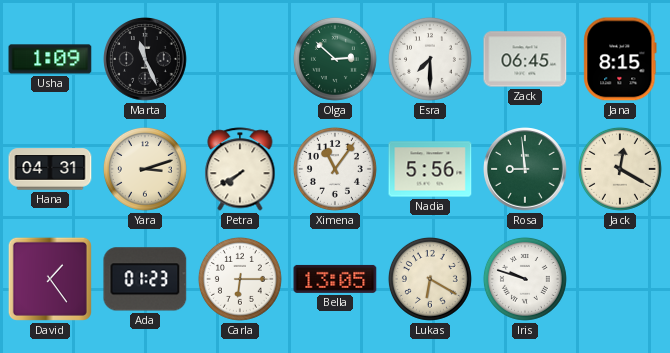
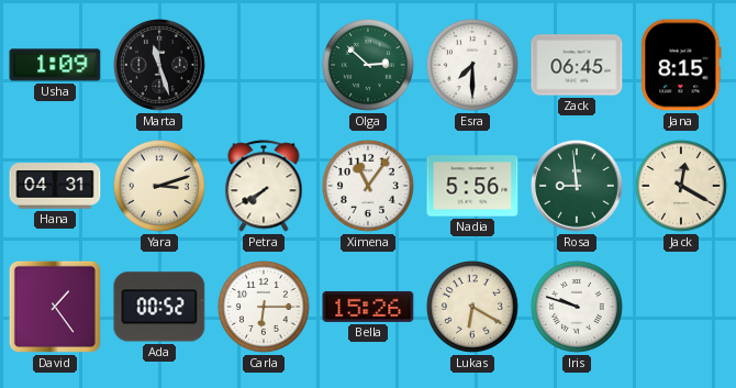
Marta: 11:26 -> 11:27
Ada: 01:23 -> 00:52
Bella: 13:05 -> 15:26
